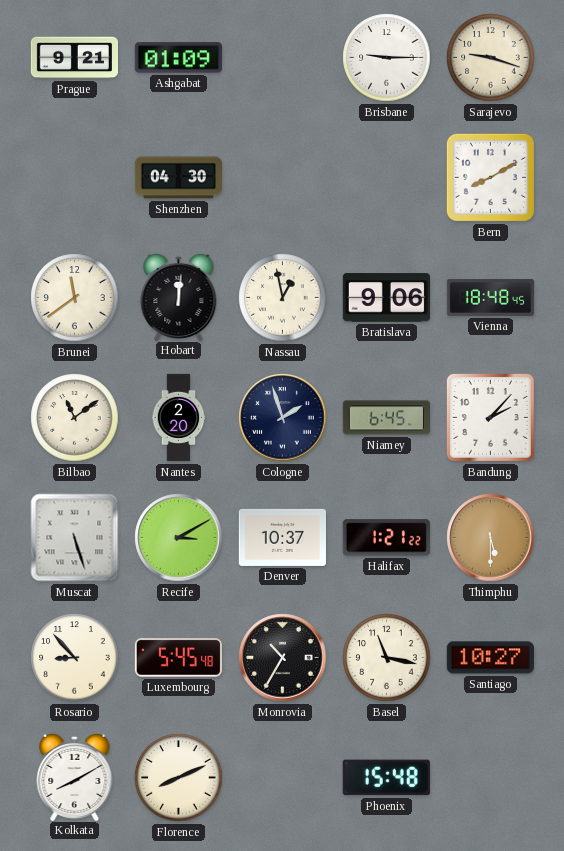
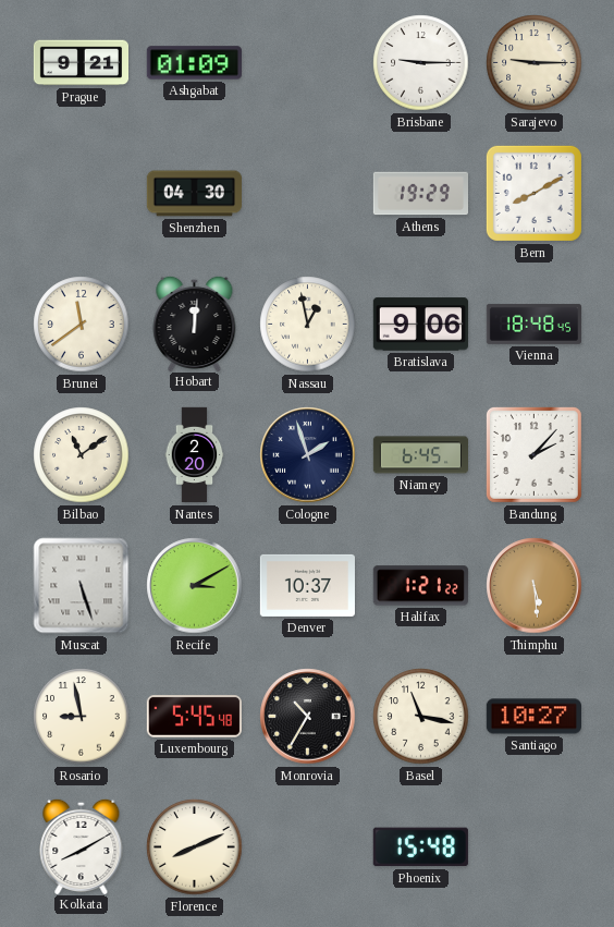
Sarajevo: 9:18 -> 9:15
Athens: none -> 19:29
Thimphu: 5:30 -> 5:29
Rosario: 8:53 -> 8:58
